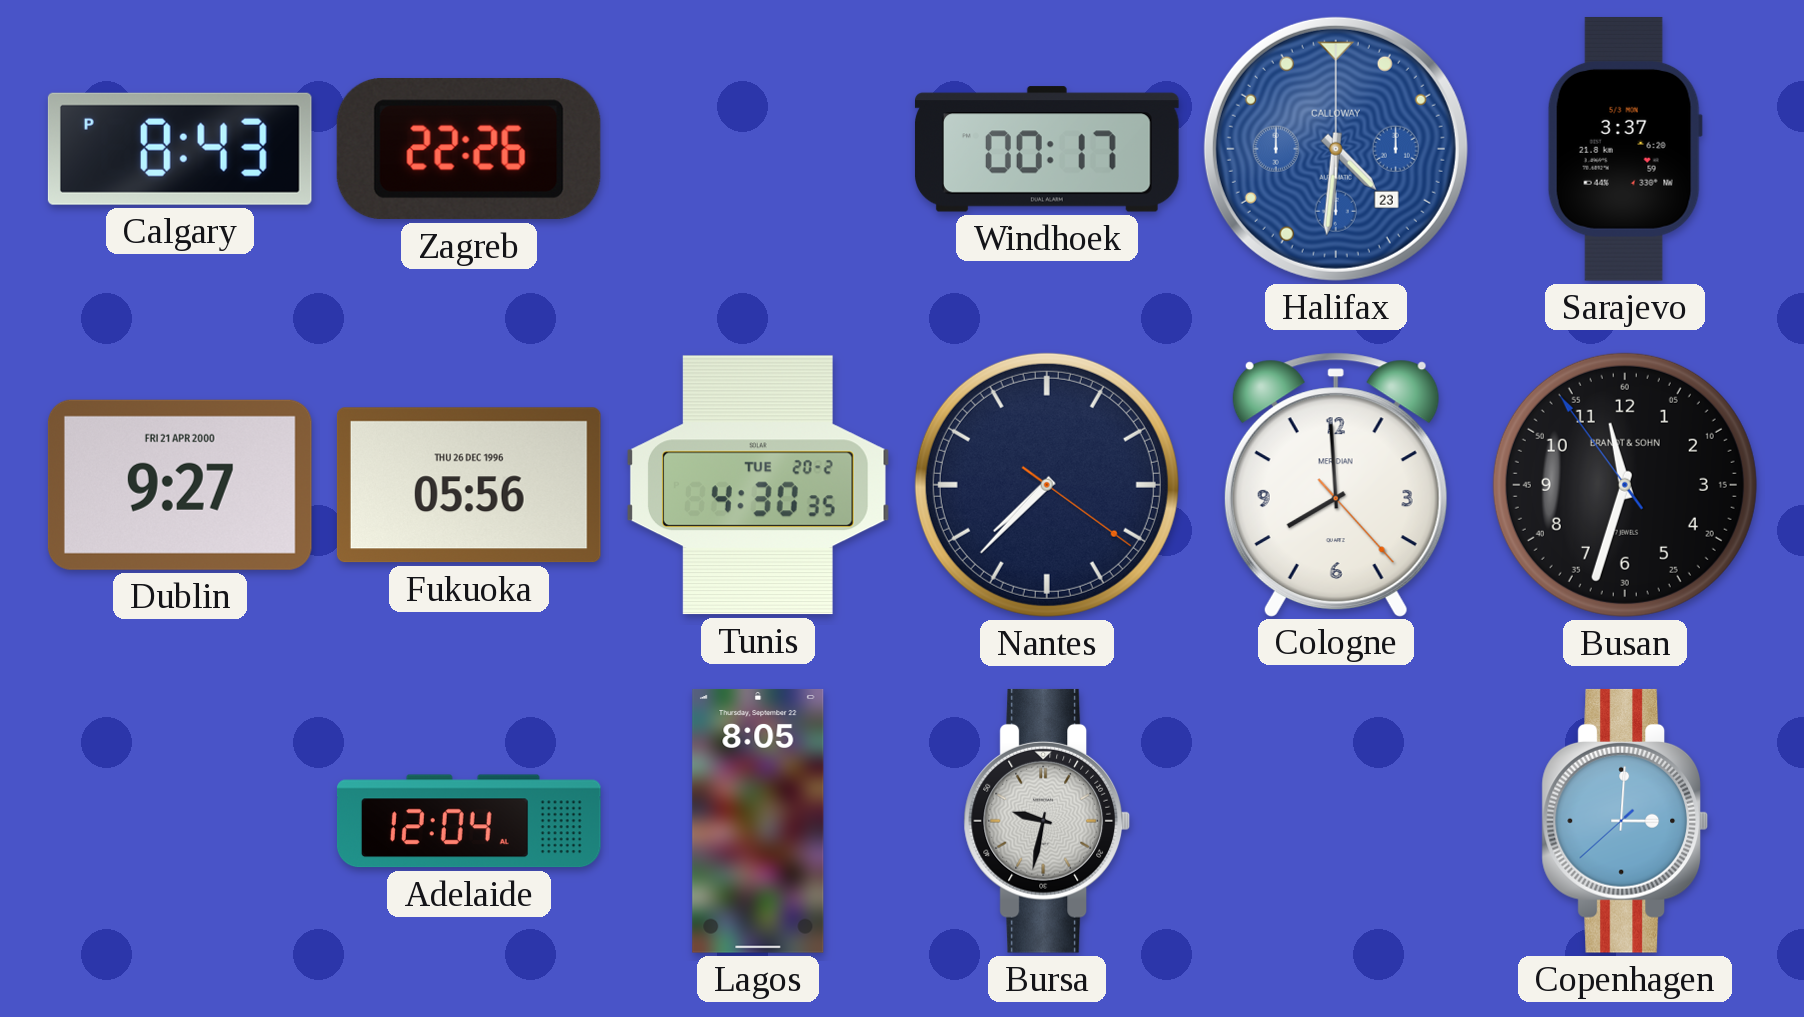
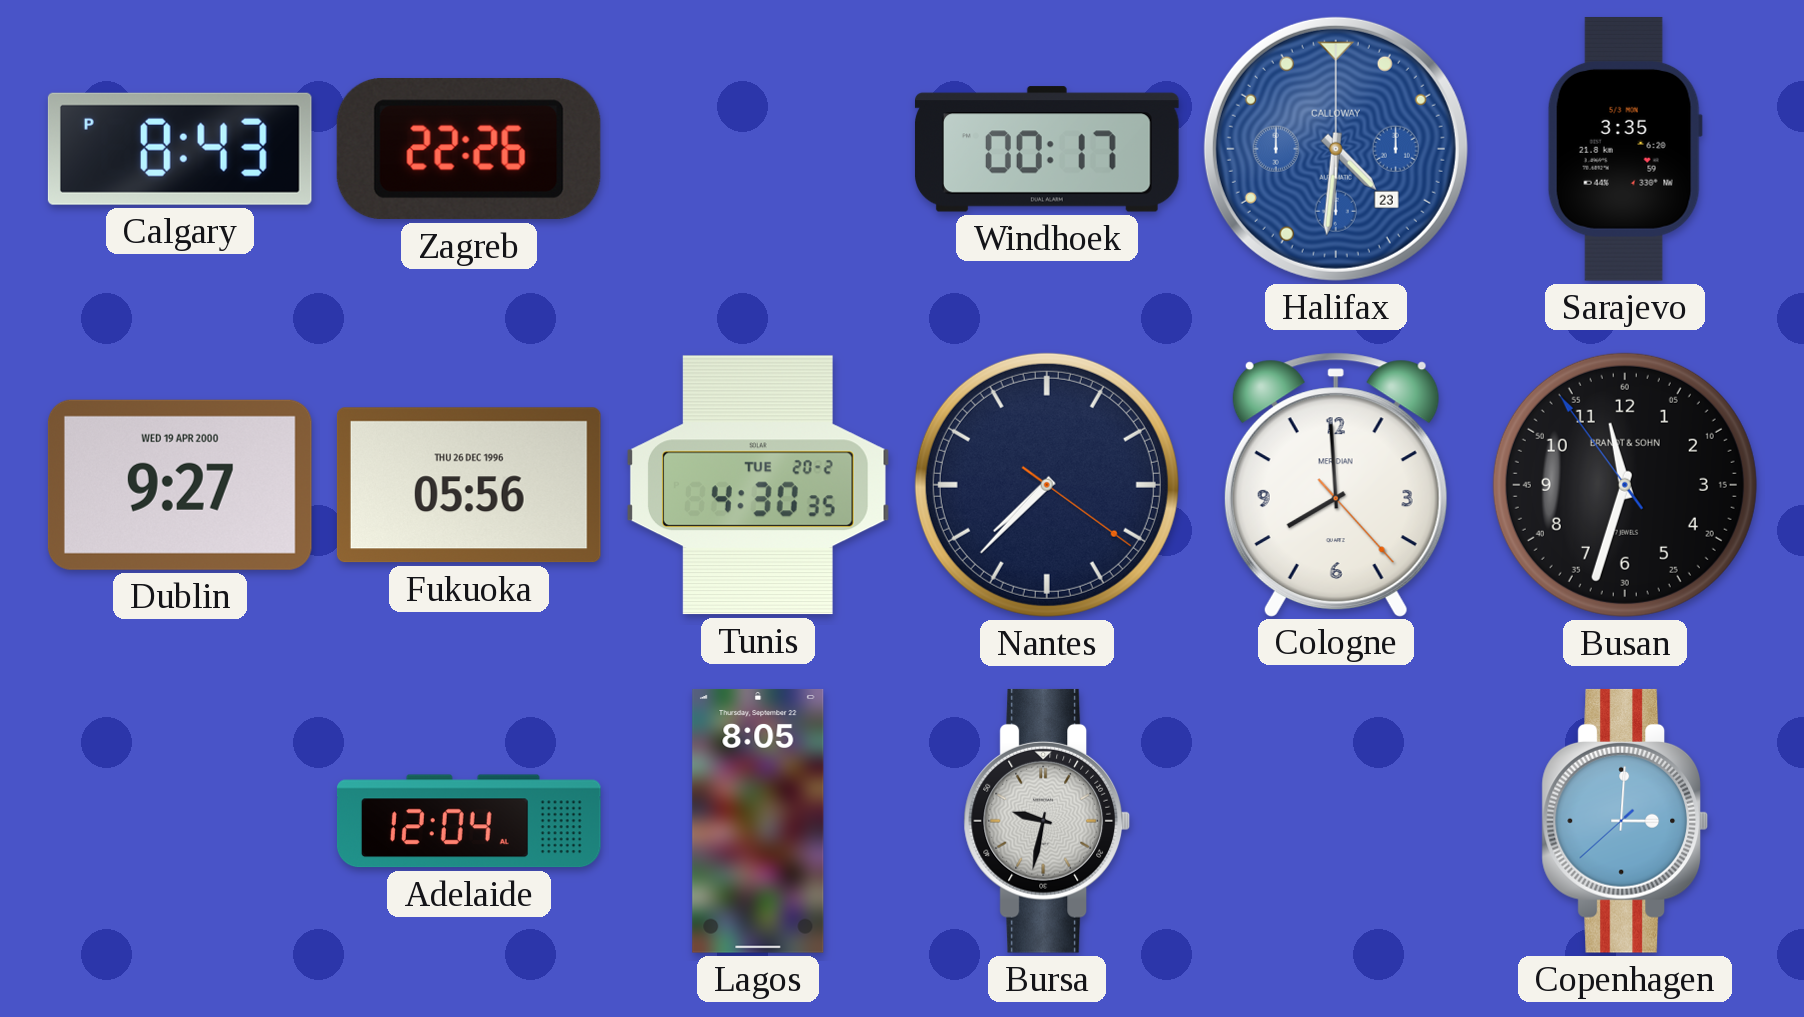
Sarajevo: 3:37 -> 3:35
Dublin date: FRI 21 APR 2000 -> WED 19 APR 2000
